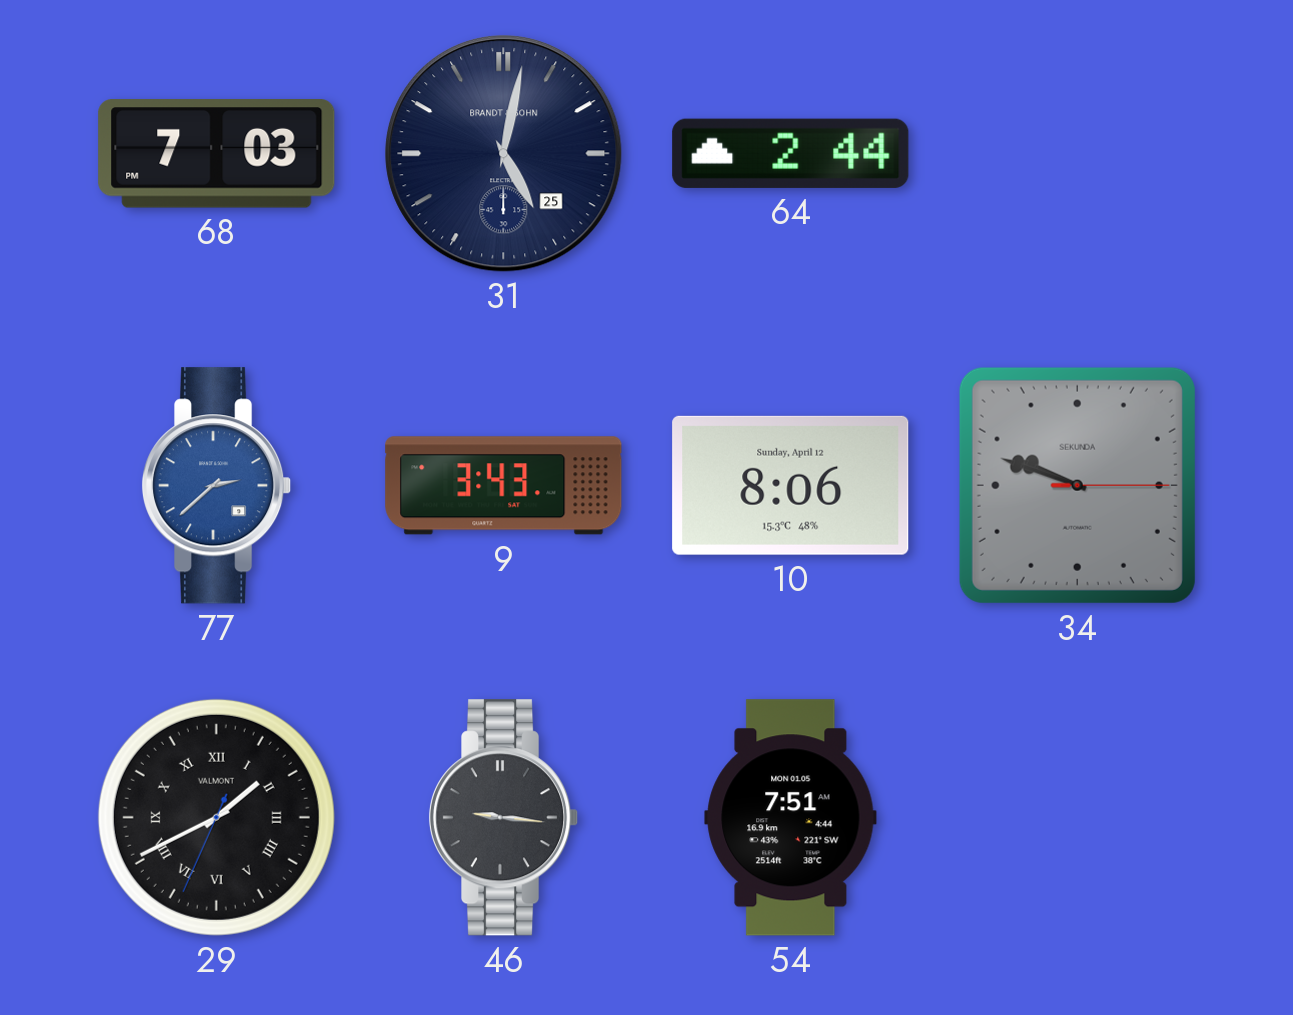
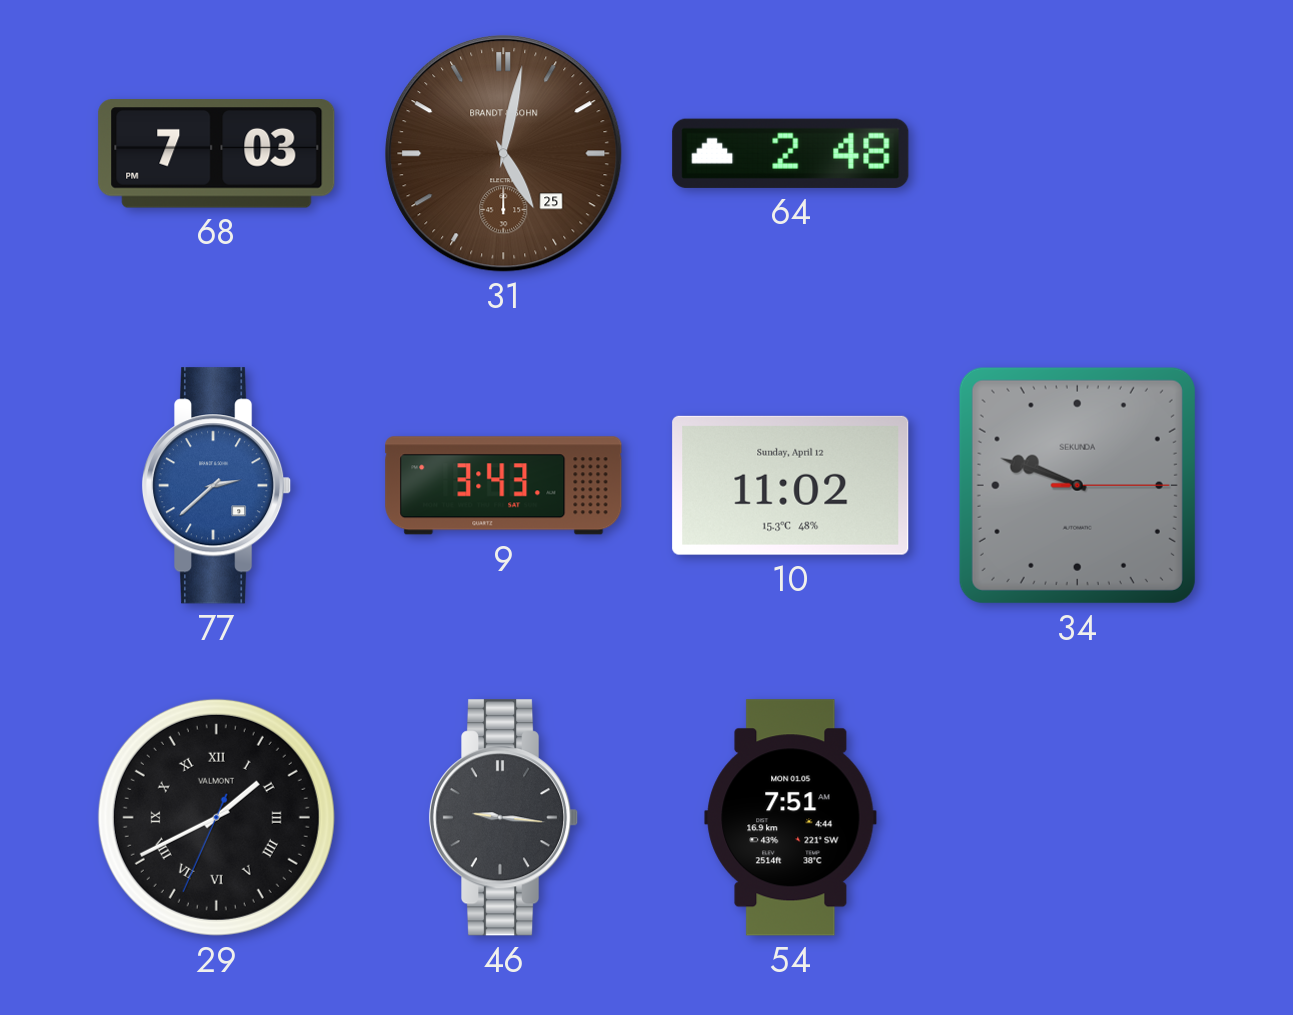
31 dial: navy -> brown
64: 2:44 -> 2:48
10: 8:06 -> 11:02
